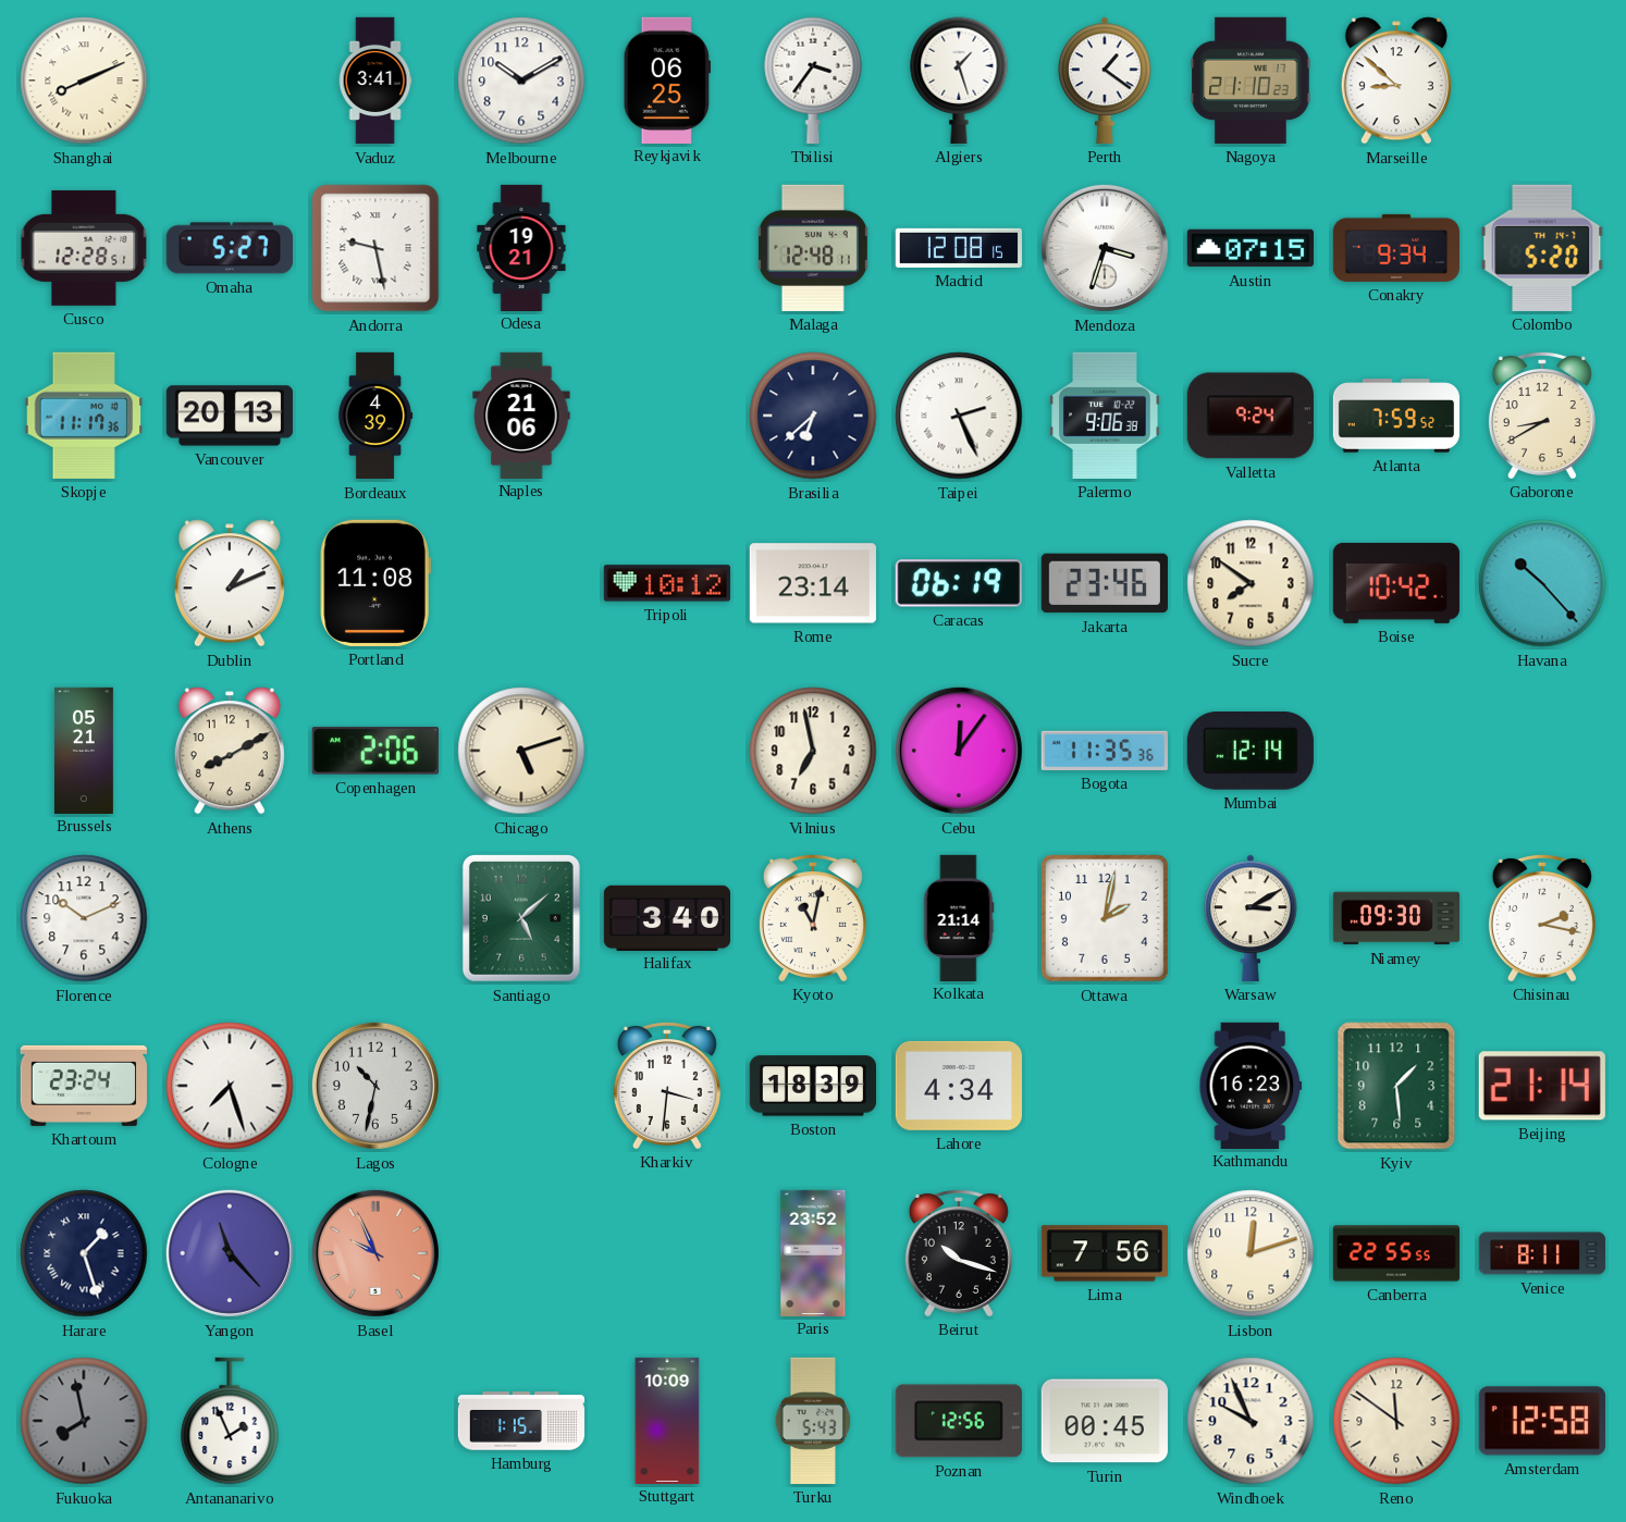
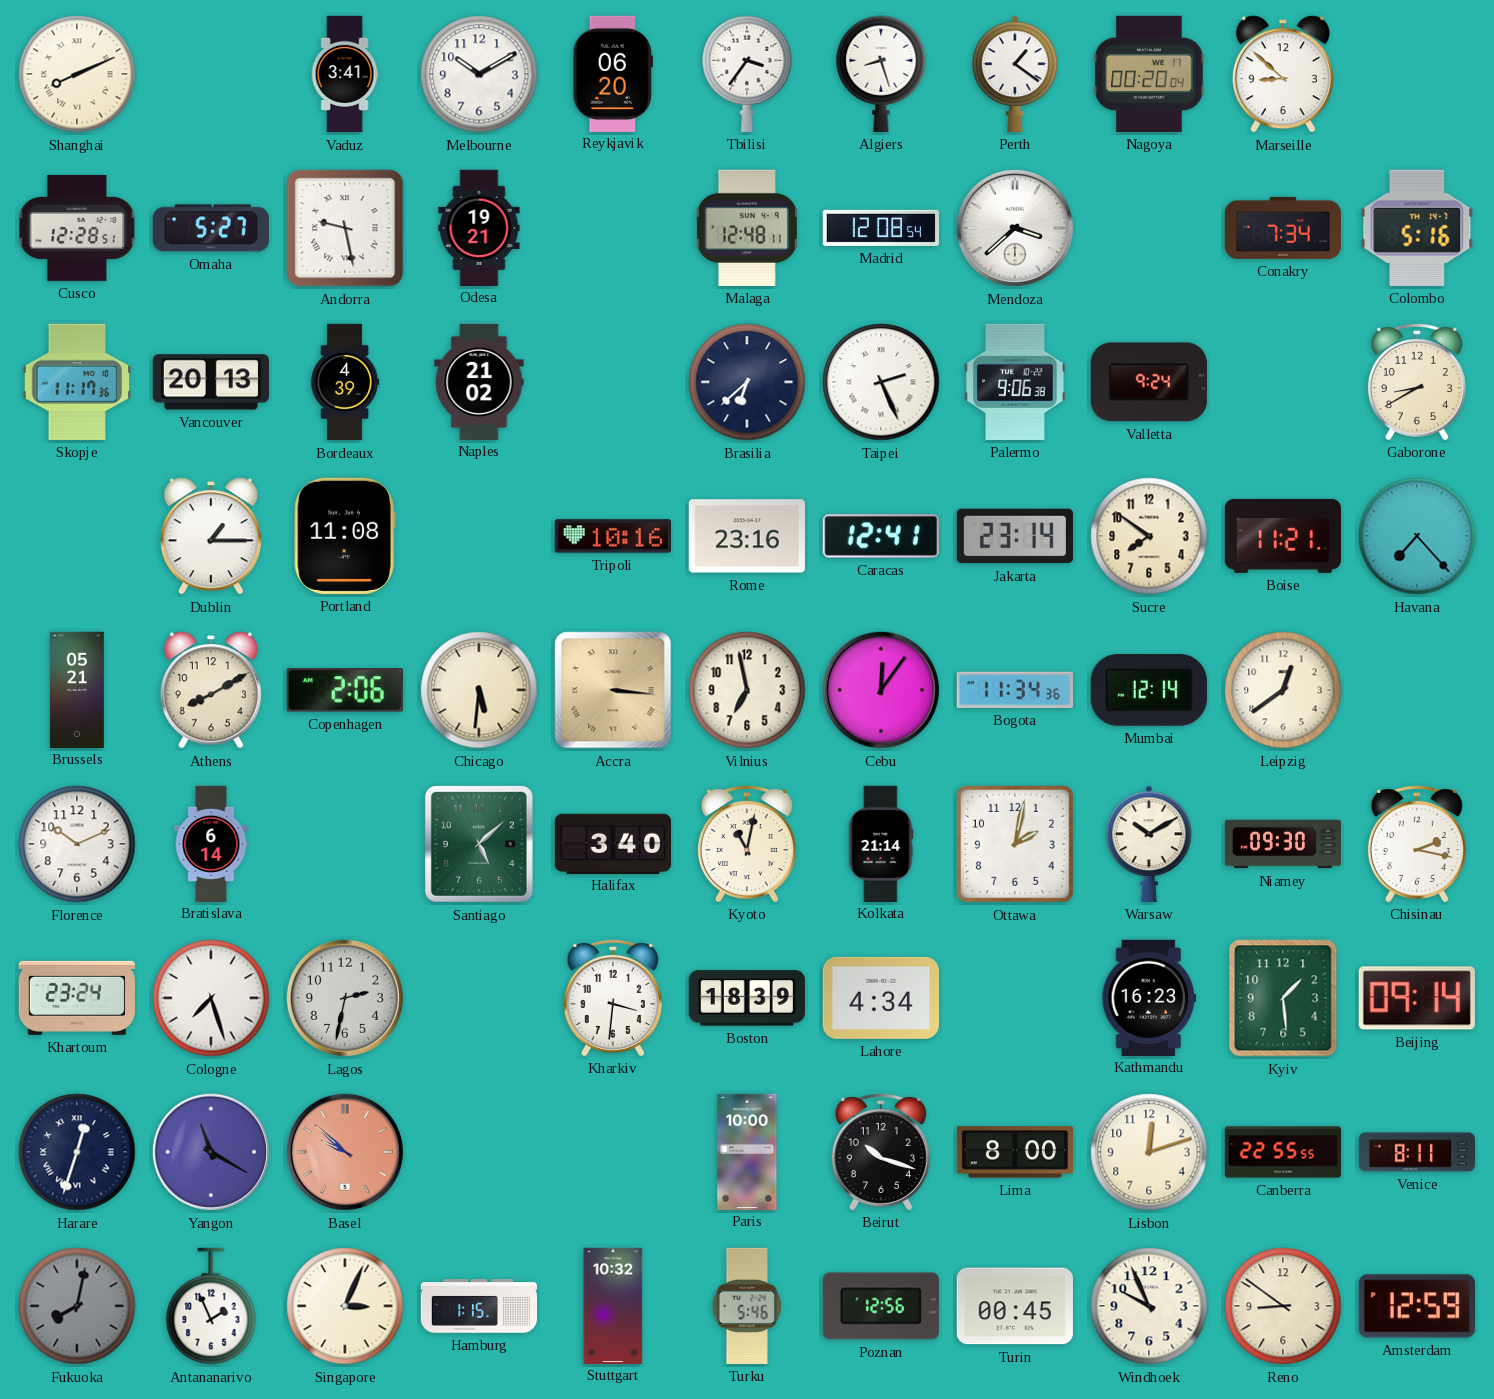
Reykjavik: 06:25 -> 06:20
Algiers: 1:27 -> 8:27
Nagoya: 21:10 -> 00:20
Madrid: 12:08:15 -> 12:08:54
Mendoza: 3:33 -> 3:38
Austin: 07:15 -> none
Conakry: 9:34 -> 7:34
Colombo: 5:20 -> 5:16
Naples: 21:06 -> 21:02
Atlanta: 7:59 -> none
Dublin: 1:11 -> 1:15
Tripoli: 10:12 -> 10:16
Rome: 23:14 -> 23:16
Caracas: 06:19 -> 12:41
Jakarta: 23:46 -> 23:14
Boise: 10:42 -> 11:21
Havana: 10:23 -> 7:23
Chicago: 5:12 -> 5:31
Accra: none -> 3:16
Bogota: 11:35 -> 11:34
Leipzig: none -> 12:39
Bratislava: none -> 6:14
Warsaw: 3:10 -> 10:10
Lagos: 10:32 -> 2:32
Beijing: 21:14 -> 09:14
Harare: 1:27 -> 12:33
Yangon: 11:23 -> 11:20
Basel: 9:56 -> 9:52
Paris: 23:52 -> 10:00
Lima: 7:56 -> 8:00
Fukuoka: 7:58 -> 8:02
Singapore: none -> 3:04
Stuttgart: 10:09 -> 10:32
Turku: 5:43 -> 5:46
Reno: 11:51 -> 8:51
Amsterdam: 12:58 -> 12:59
